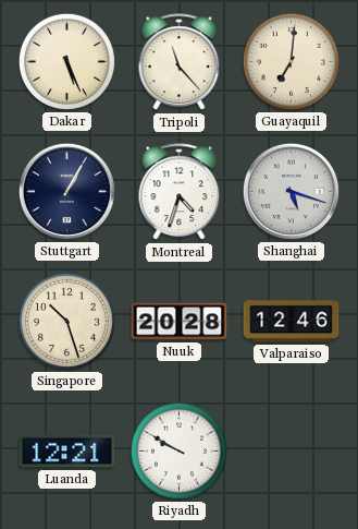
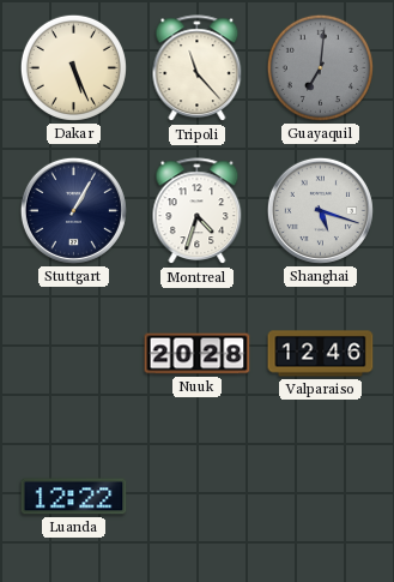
Guayaquil dial: cream -> grey
Singapore: 10:27 -> none
Luanda: 12:21 -> 12:22
Riyadh: 9:50 -> none
